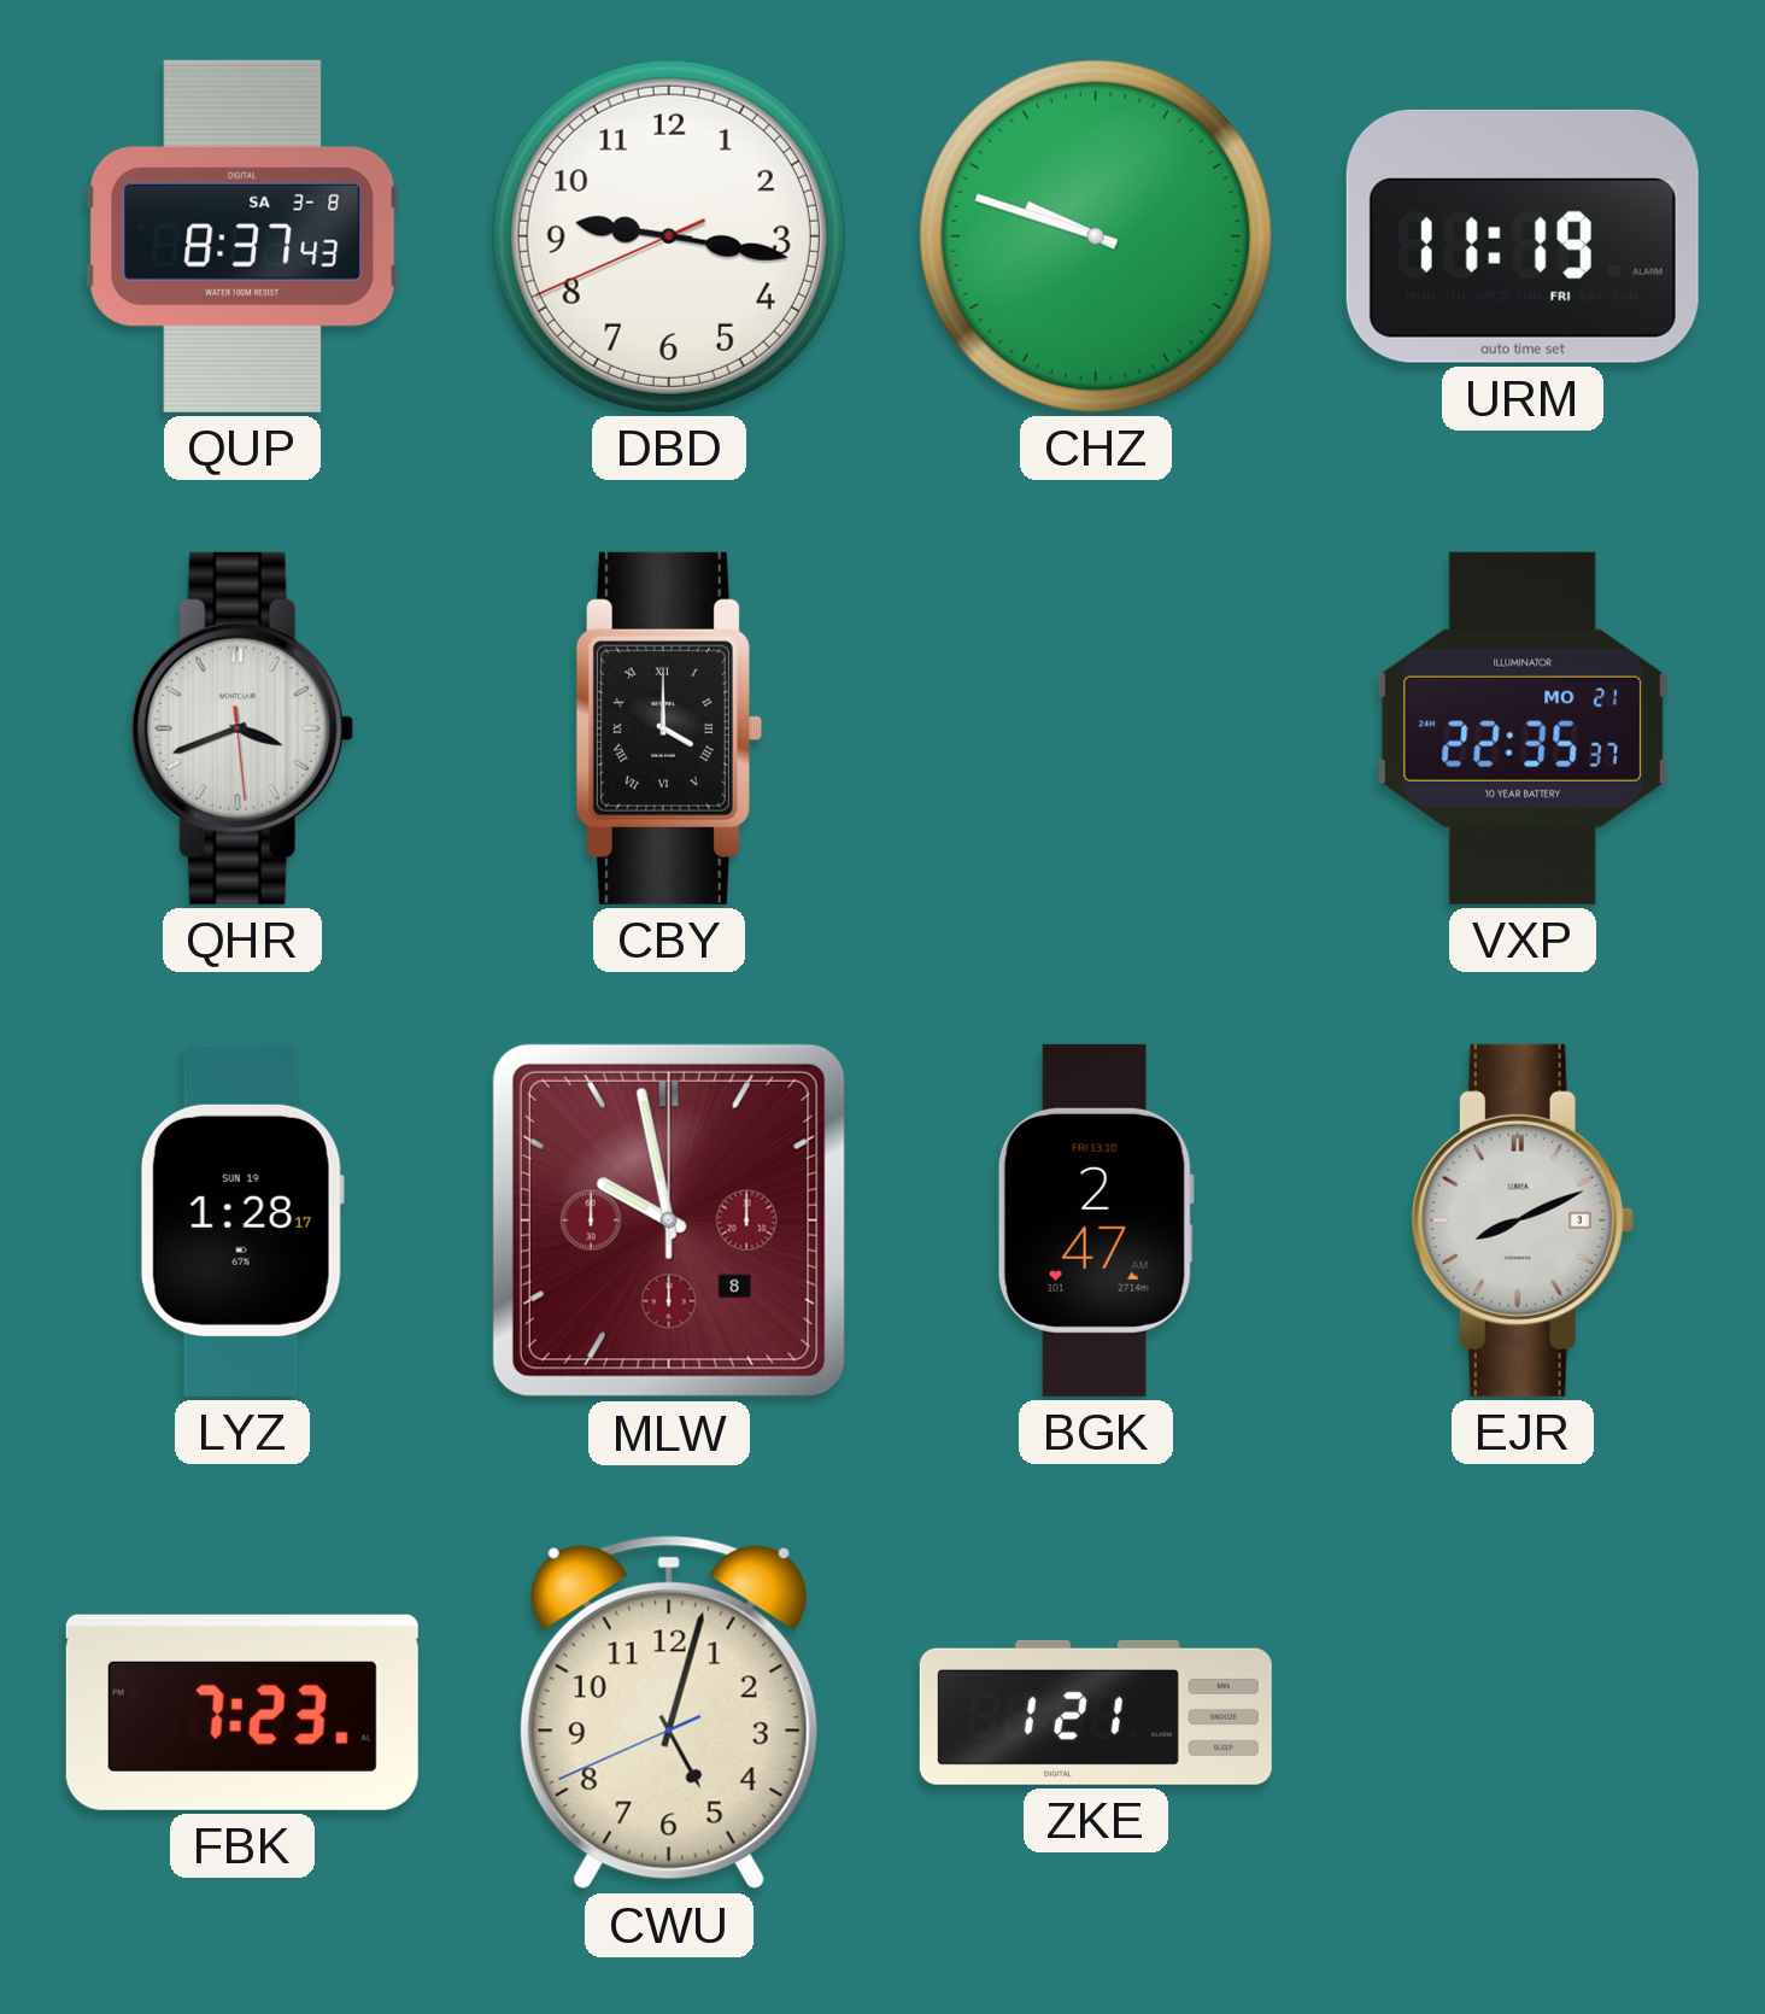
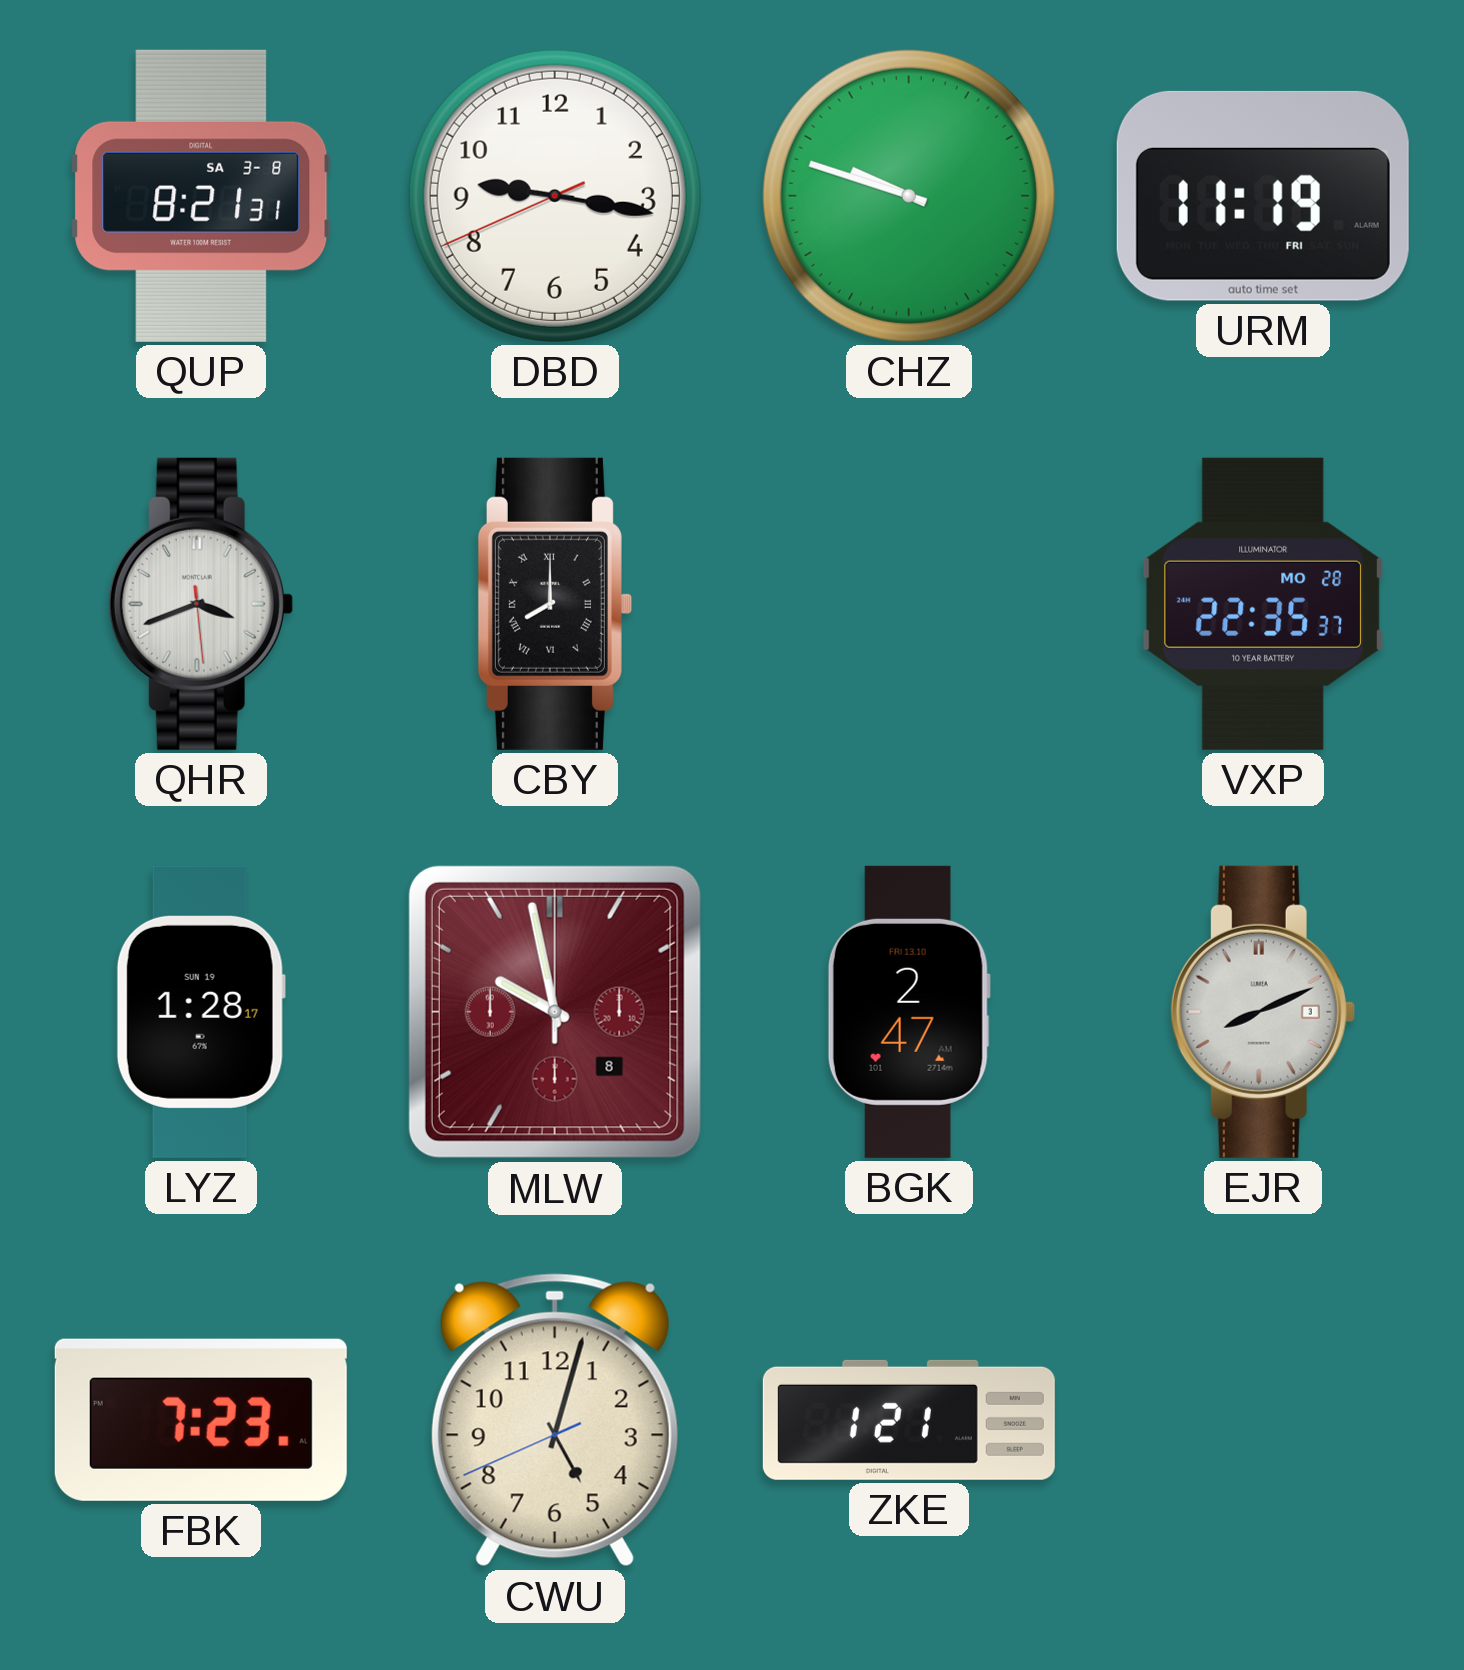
QUP: 8:37 -> 8:21
CBY: 4:00 -> 8:00
VXP date: MO 21 -> MO 28
